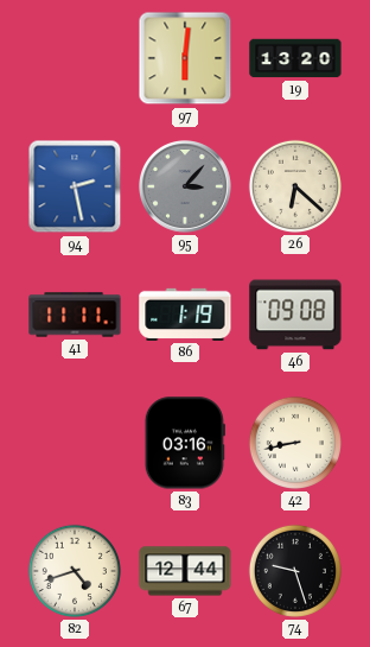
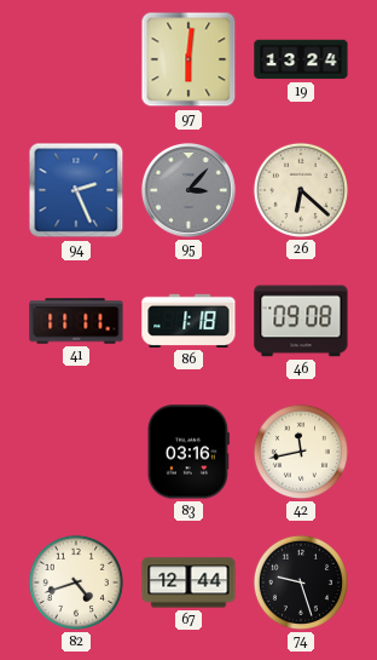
19: 13:20 -> 13:24
94: 2:28 -> 2:26
86: 1:19 -> 1:18
42: 8:43 -> 11:43
